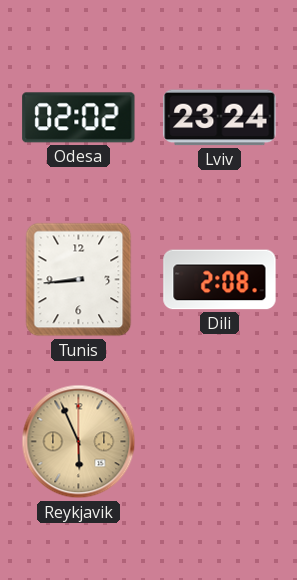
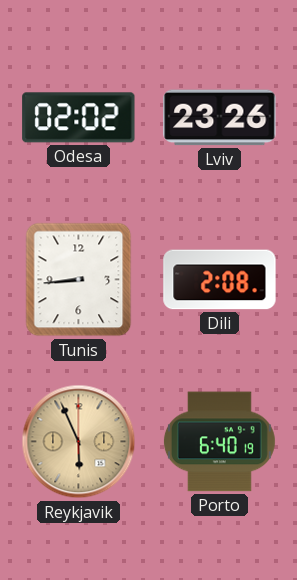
Lviv: 23:24 -> 23:26
Porto: none -> 6:40
